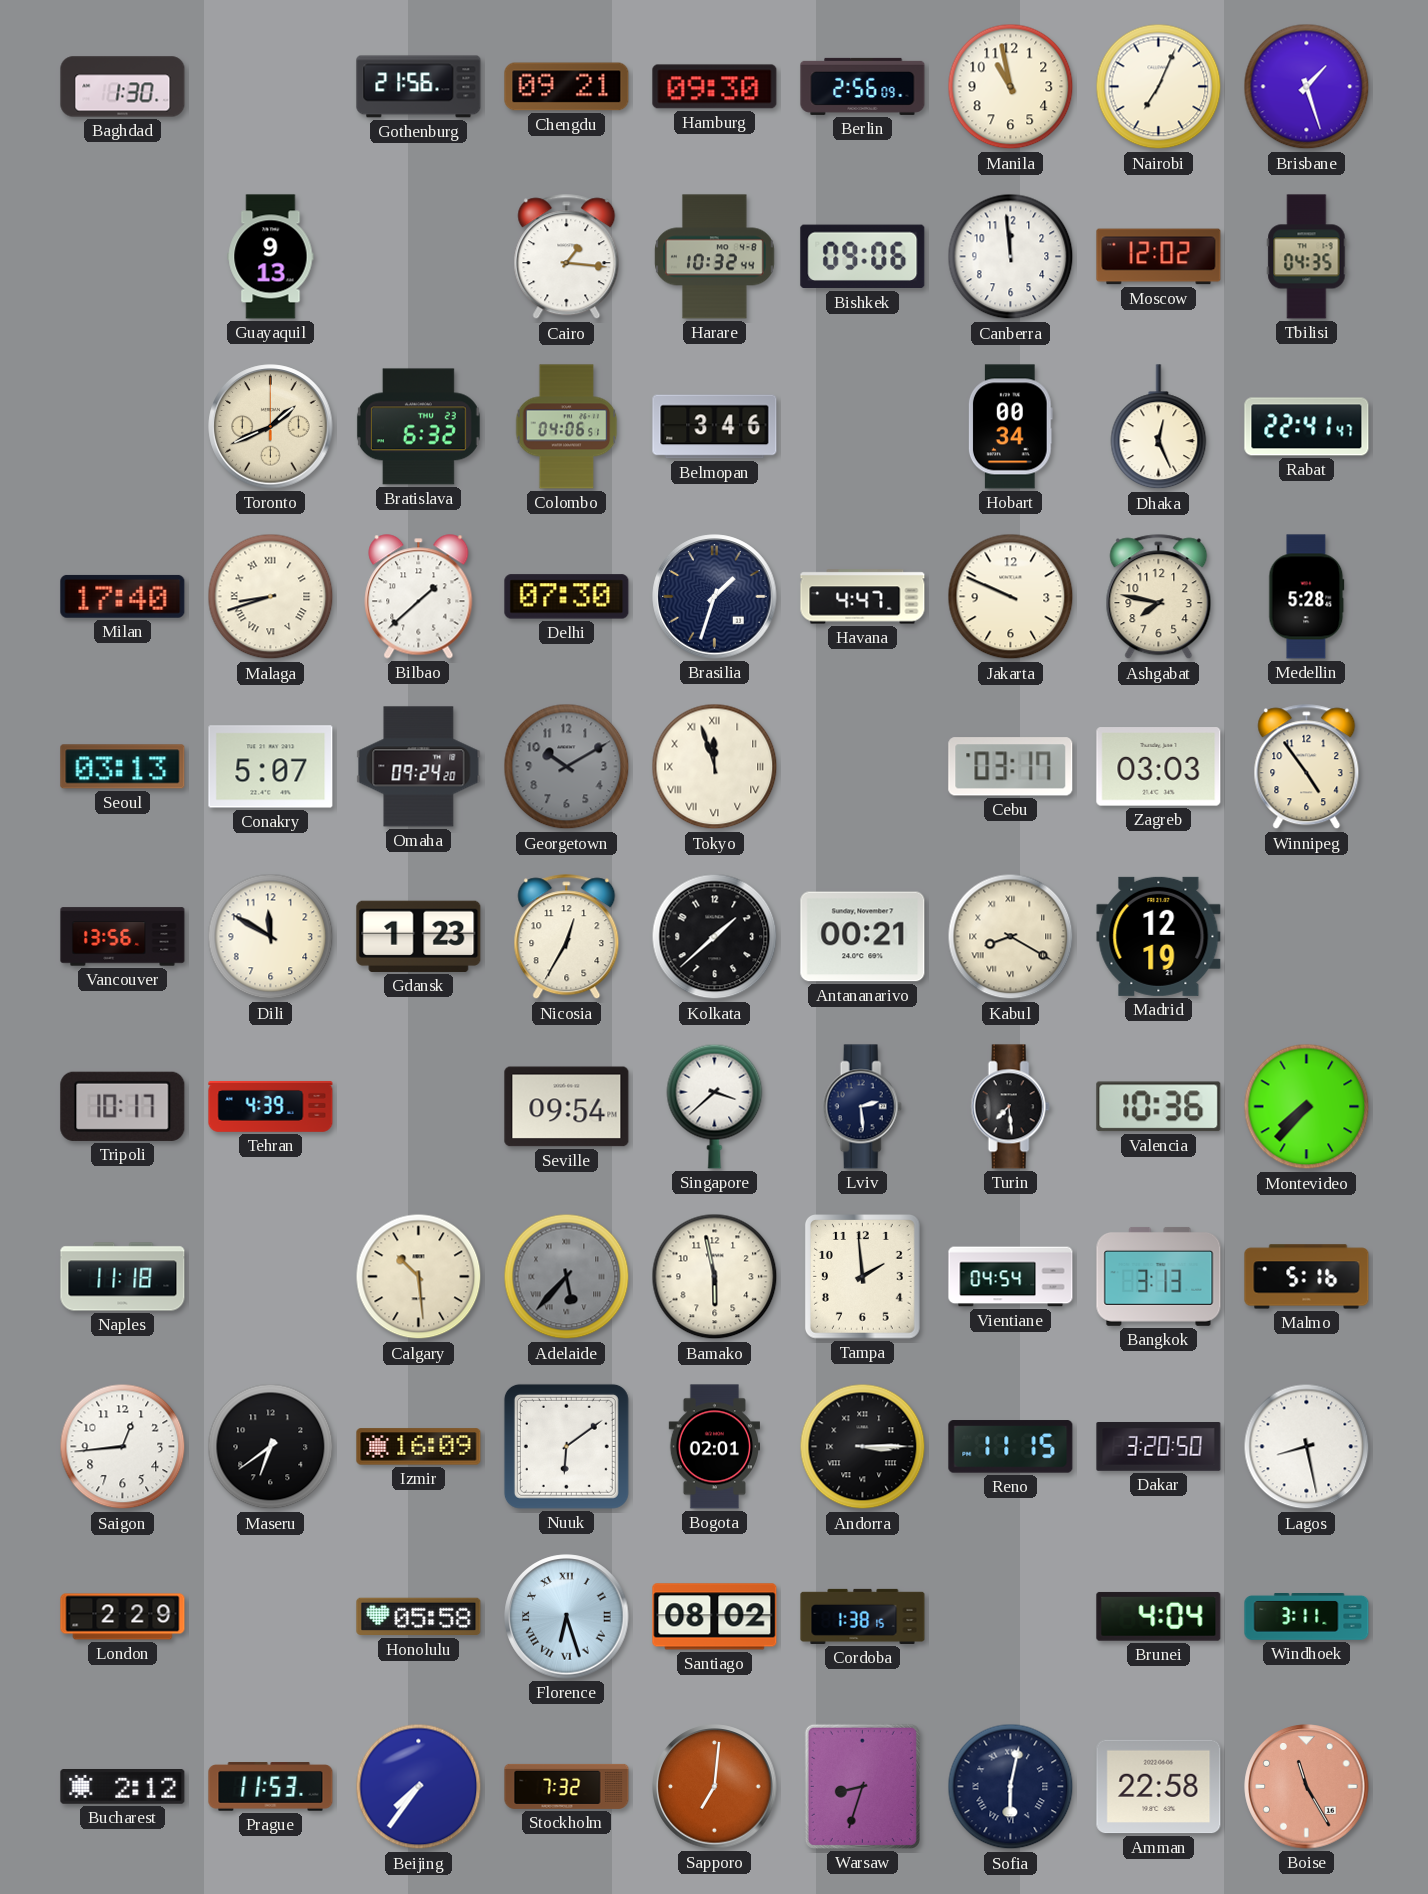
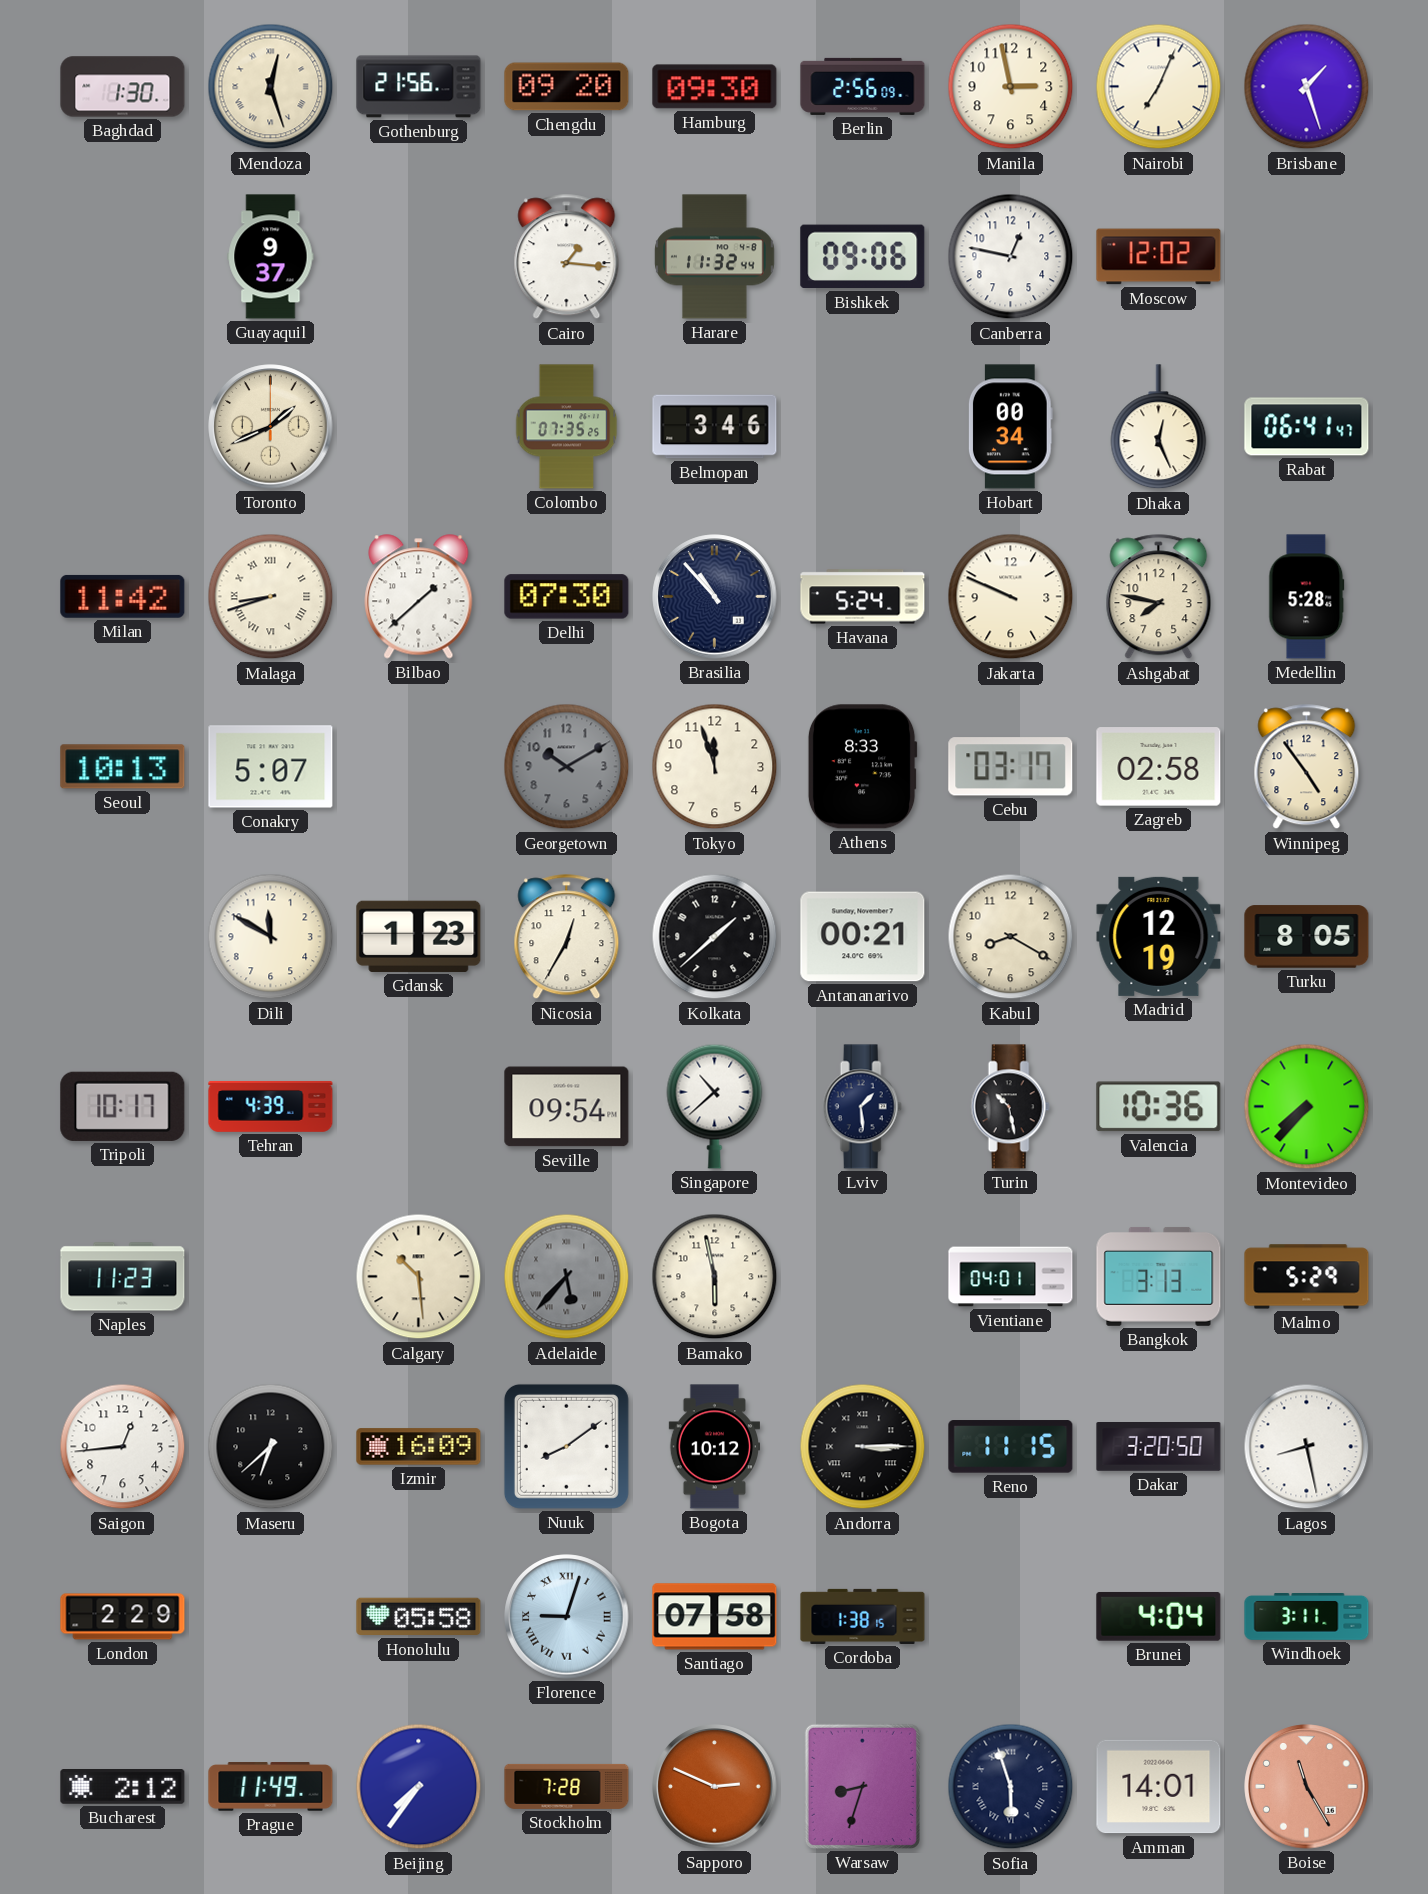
Mendoza: none -> 12:27
Chengdu: 09:21 -> 09:20
Manila: 10:58 -> 2:58
Guayaquil: 9:13 -> 9:37
Harare: 10:32 -> 11:32
Canberra: 11:59 -> 12:47
Tbilisi: 04:35 -> none
Bratislava: 6:32 -> none
Colombo: 04:06 -> 07:35
Rabat: 22:41 -> 06:41
Milan: 17:40 -> 11:42
Brasilia: 1:33 -> 10:53
Havana: 4:47 -> 5:24
Seoul: 03:13 -> 10:13
Omaha: 09:24 -> none
Tokyo numerals: Roman -> Arabic
Athens: none -> 8:33
Zagreb: 03:03 -> 02:58
Vancouver: 13:56 -> none
Kabul numerals: Roman -> Arabic
Turku: none -> 8:05
Singapore: 3:38 -> 10:38
Lviv: 2:29 -> 1:29
Turin: 7:29 -> 10:28
Naples: 11:18 -> 11:23
Tampa: 1:59 -> none
Vientiane: 04:54 -> 04:01
Malmo: 5:16 -> 5:29
Maseru: 6:39 -> 6:38
Nuuk: 6:09 -> 8:09
Bogota: 02:01 -> 10:12
Florence: 6:27 -> 9:03
Santiago: 08:02 -> 07:58
Prague: 11:53 -> 11:49
Stockholm: 7:32 -> 7:28
Sapporo: 7:01 -> 2:49
Sofia: 6:02 -> 5:57
Amman: 22:58 -> 14:01
